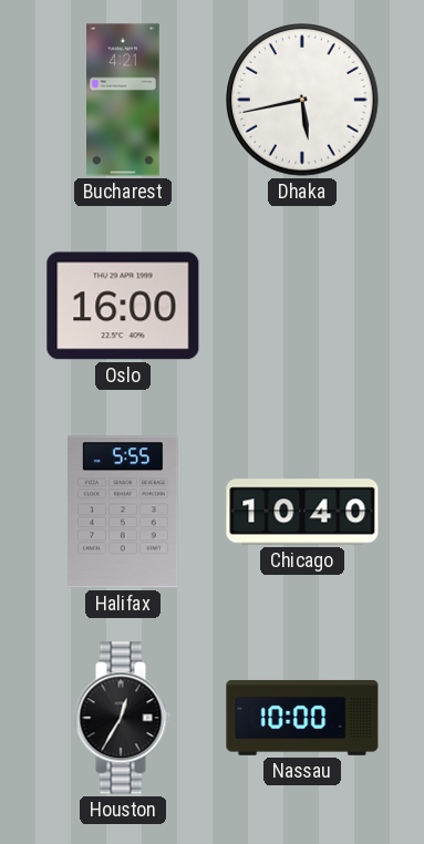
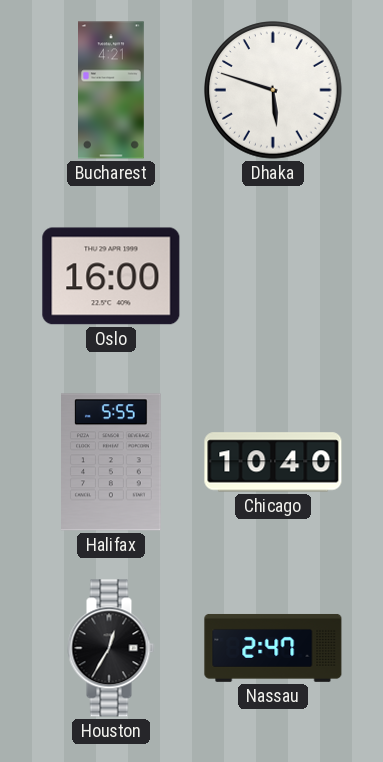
Dhaka: 5:43 -> 5:48
Nassau: 10:00 -> 2:47
